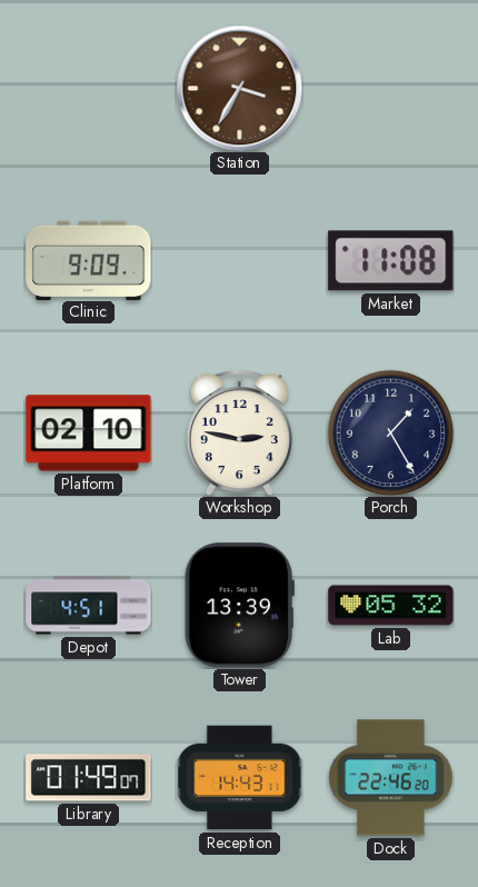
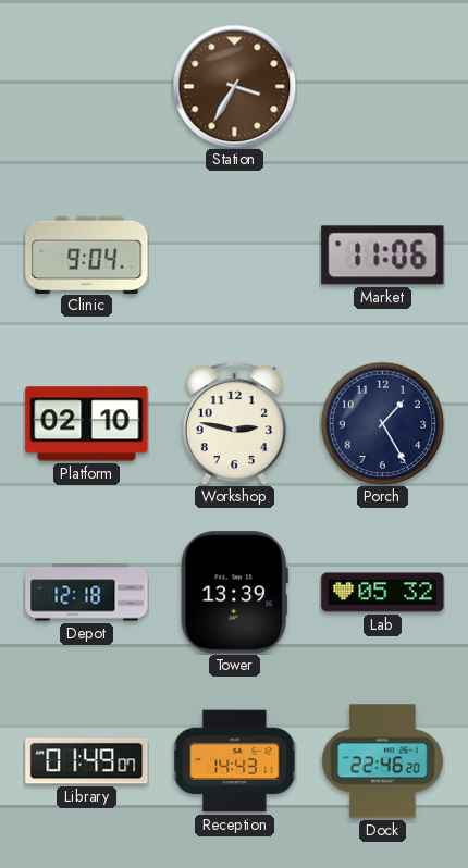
Clinic: 9:09 -> 9:04
Market: 11:08 -> 11:06
Depot: 4:51 -> 12:18
